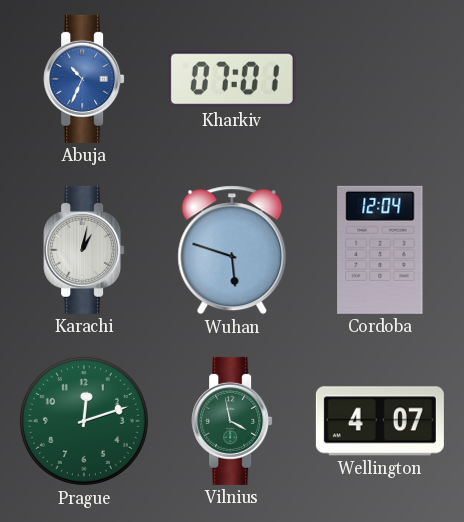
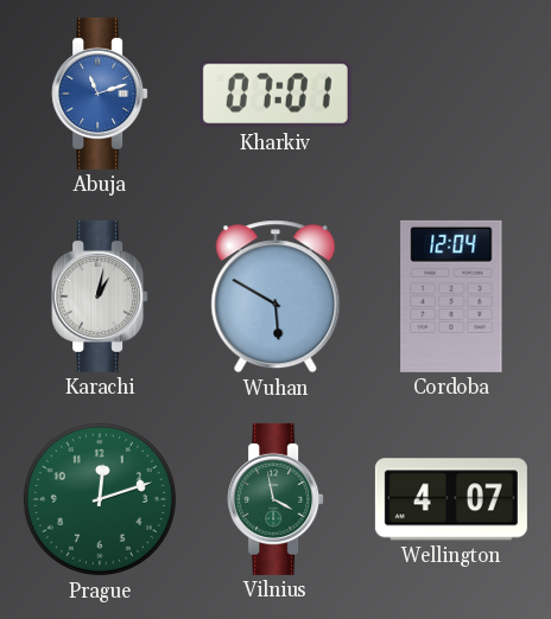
Abuja: 10:34 -> 11:12
Wuhan: 5:48 -> 5:50
